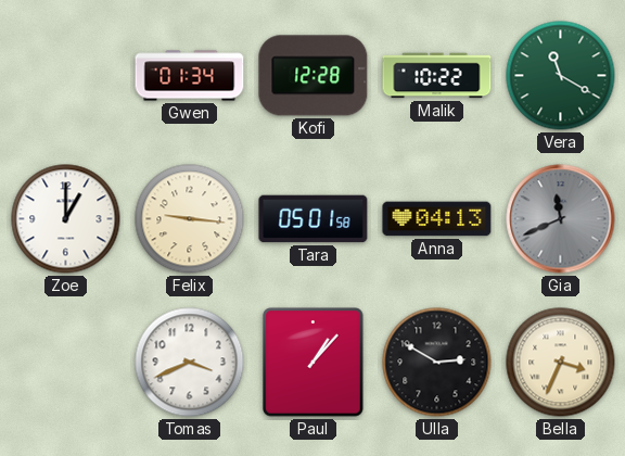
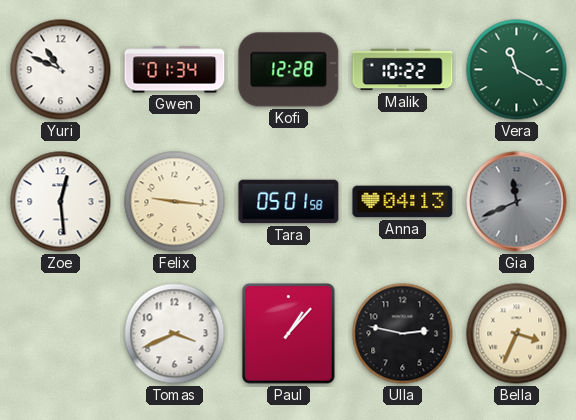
Yuri: none -> 10:49
Zoe: 1:00 -> 12:29
Ulla: 2:50 -> 2:47
